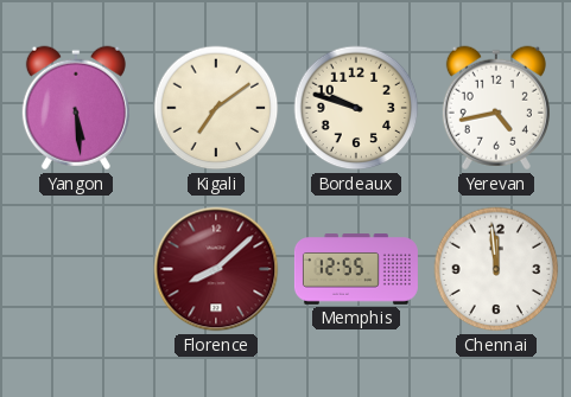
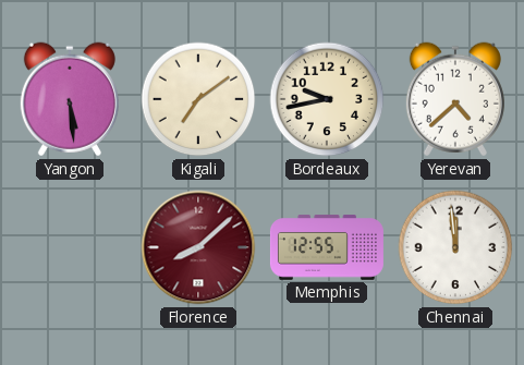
Bordeaux: 9:48 -> 9:43
Yerevan: 4:43 -> 4:38
